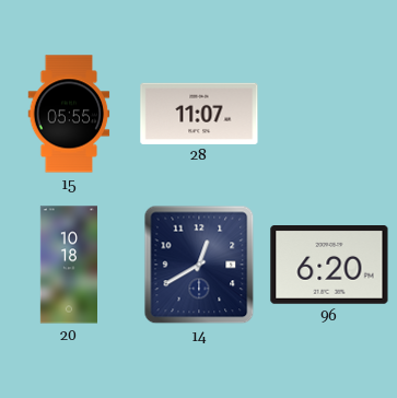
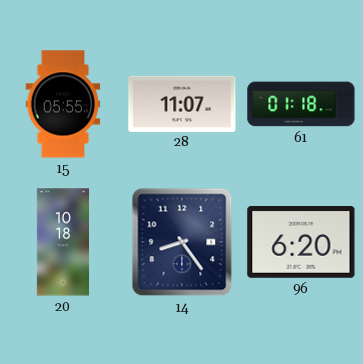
61: none -> 01:18
14: 12:40 -> 8:24
